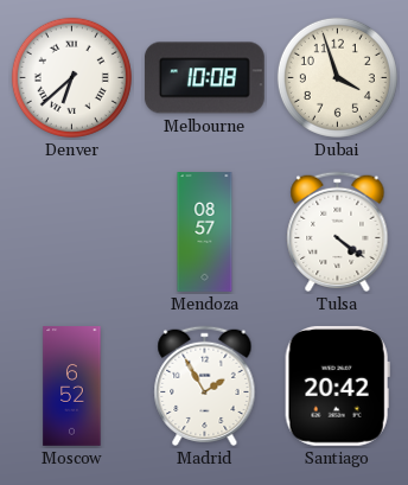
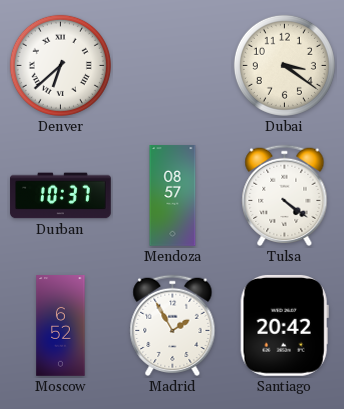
Melbourne: 10:08 -> none
Dubai: 3:57 -> 3:21
Durban: none -> 10:37
